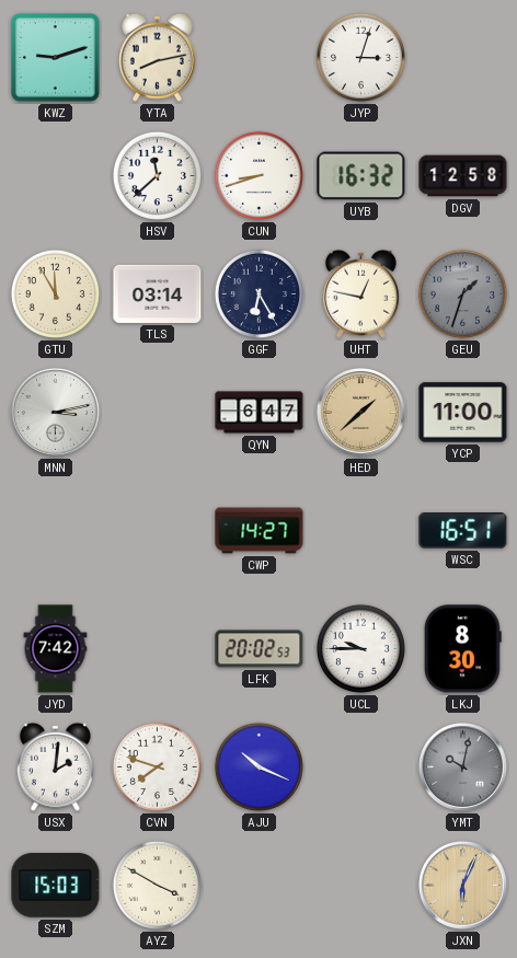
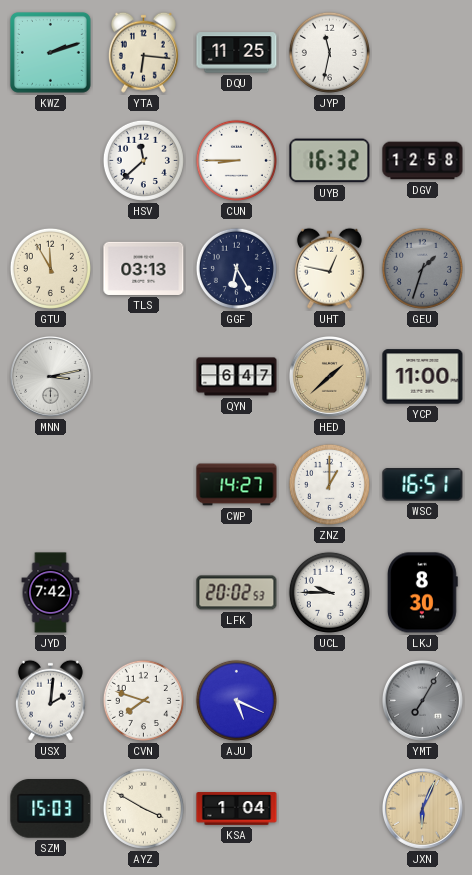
KWZ: 9:12 -> 2:12
YTA: 8:13 -> 6:16
DQU: none -> 11:25
JYP: 3:03 -> 11:32
CUN: 8:42 -> 8:45
TLS: 03:14 -> 03:13
ZNZ: none -> 1:00
AJU: 10:19 -> 5:19
YMT: 10:02 -> 7:05
KSA: none -> 1:04
